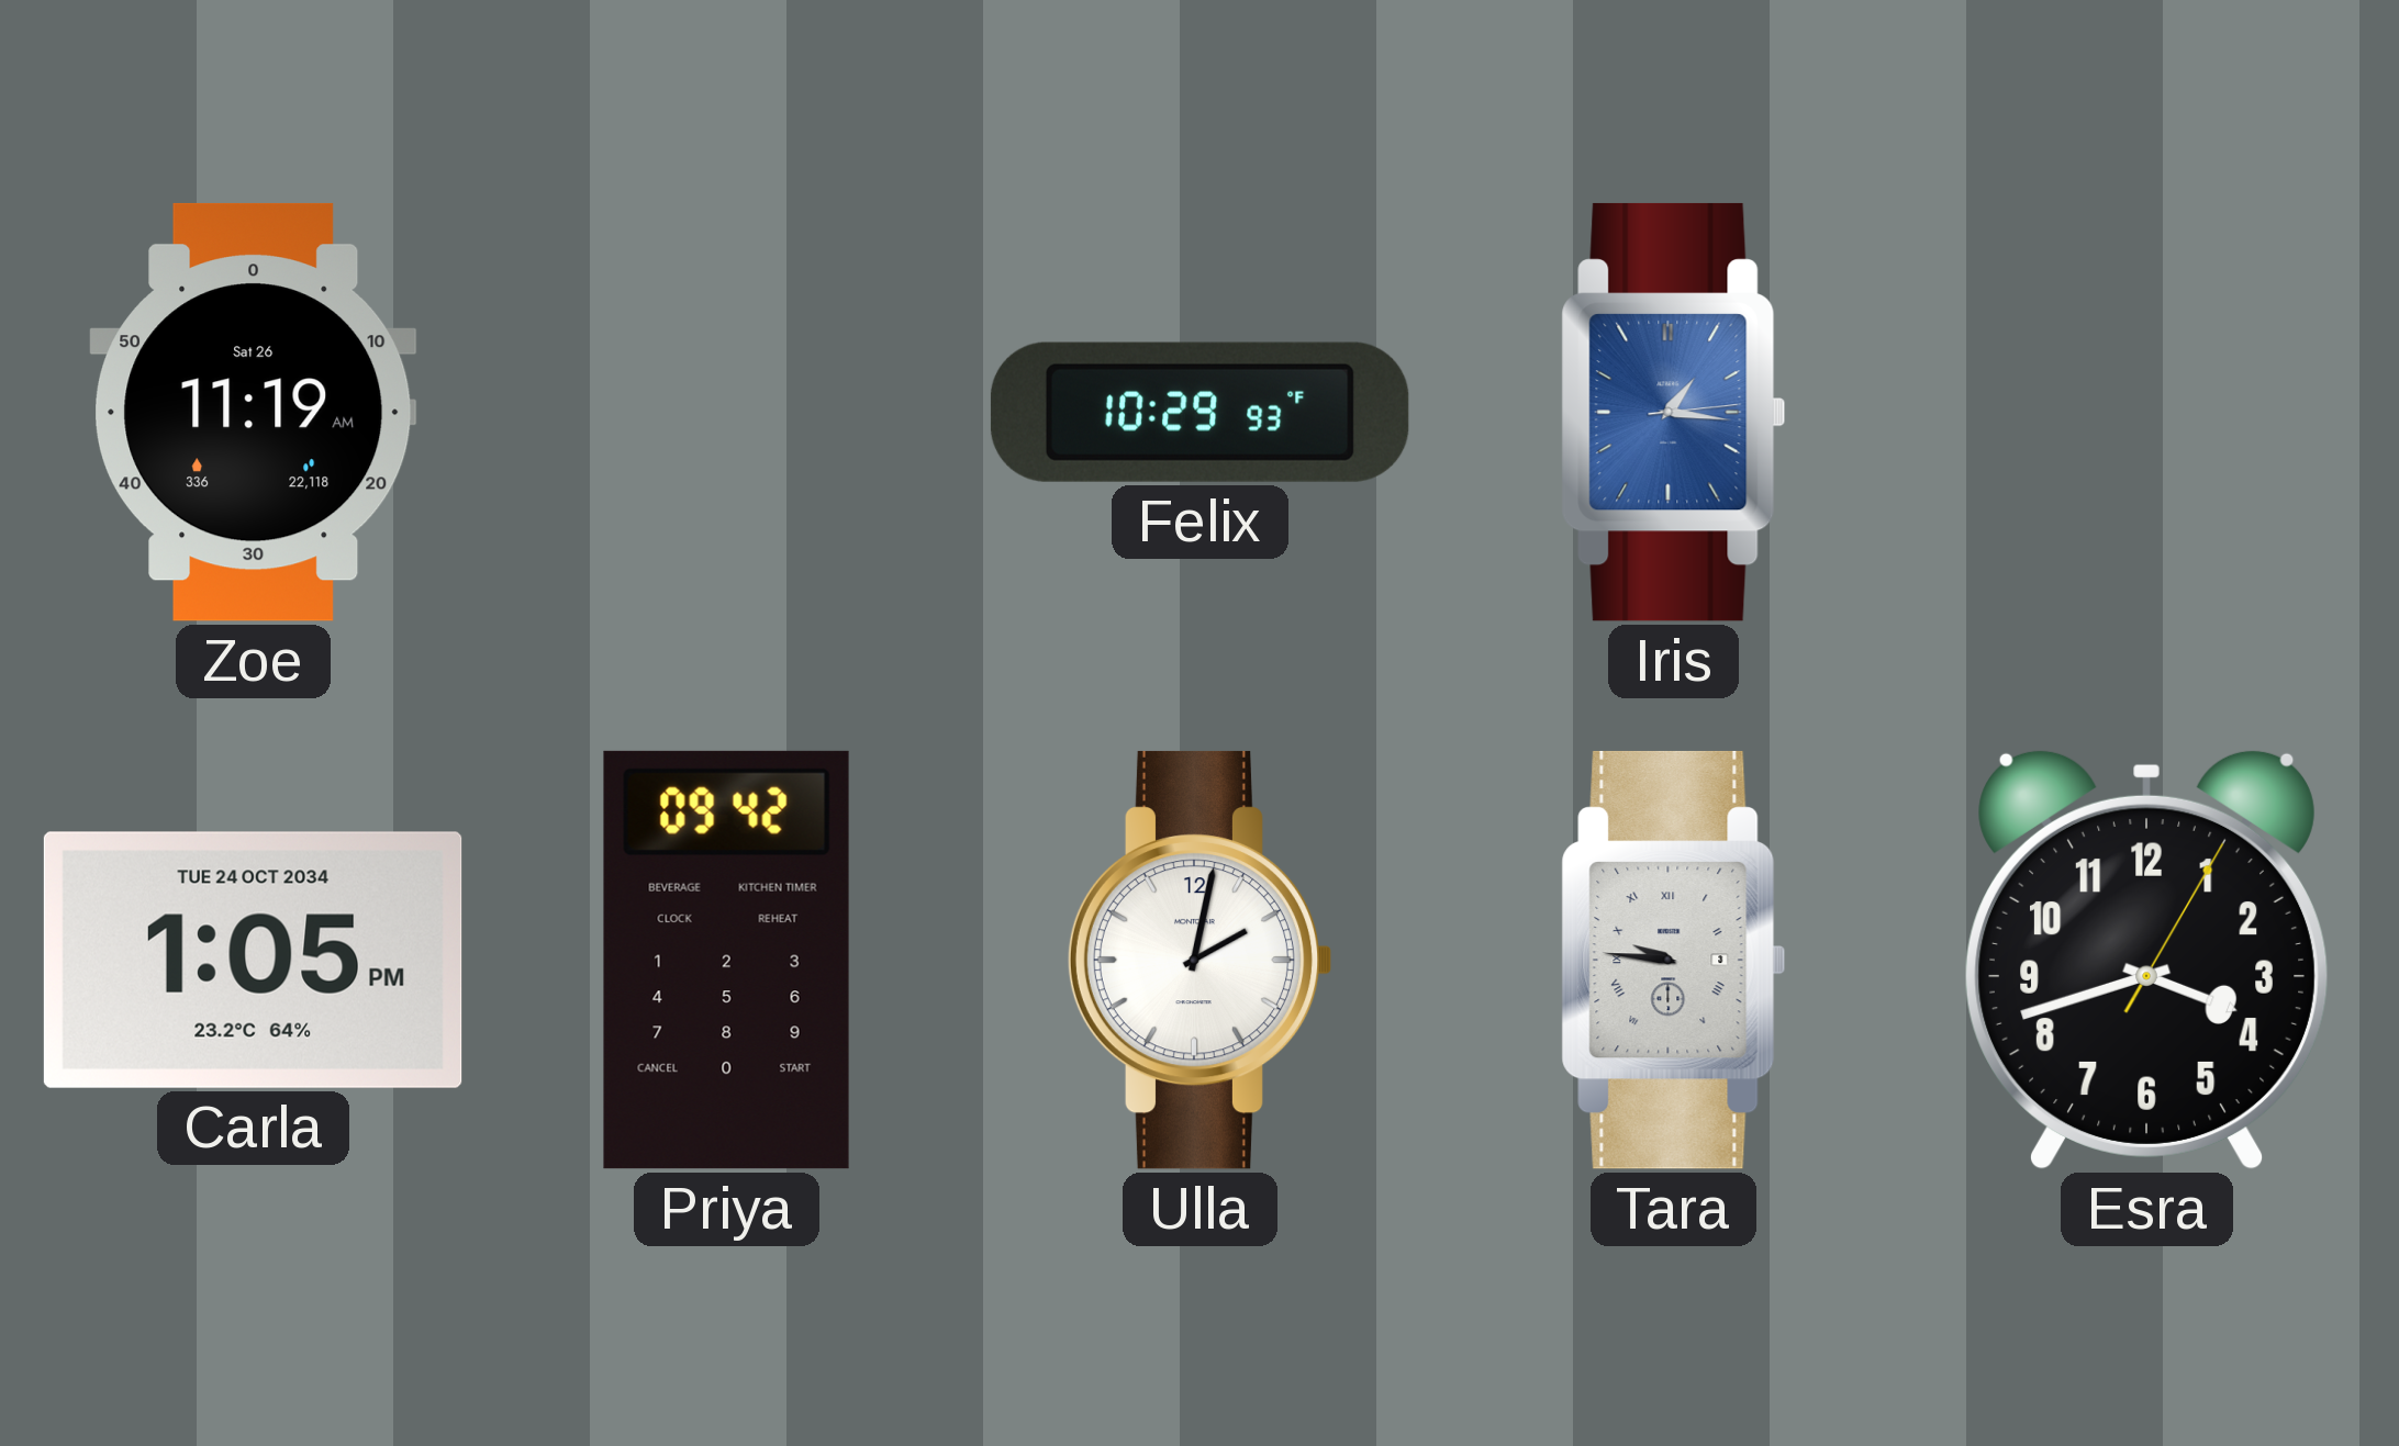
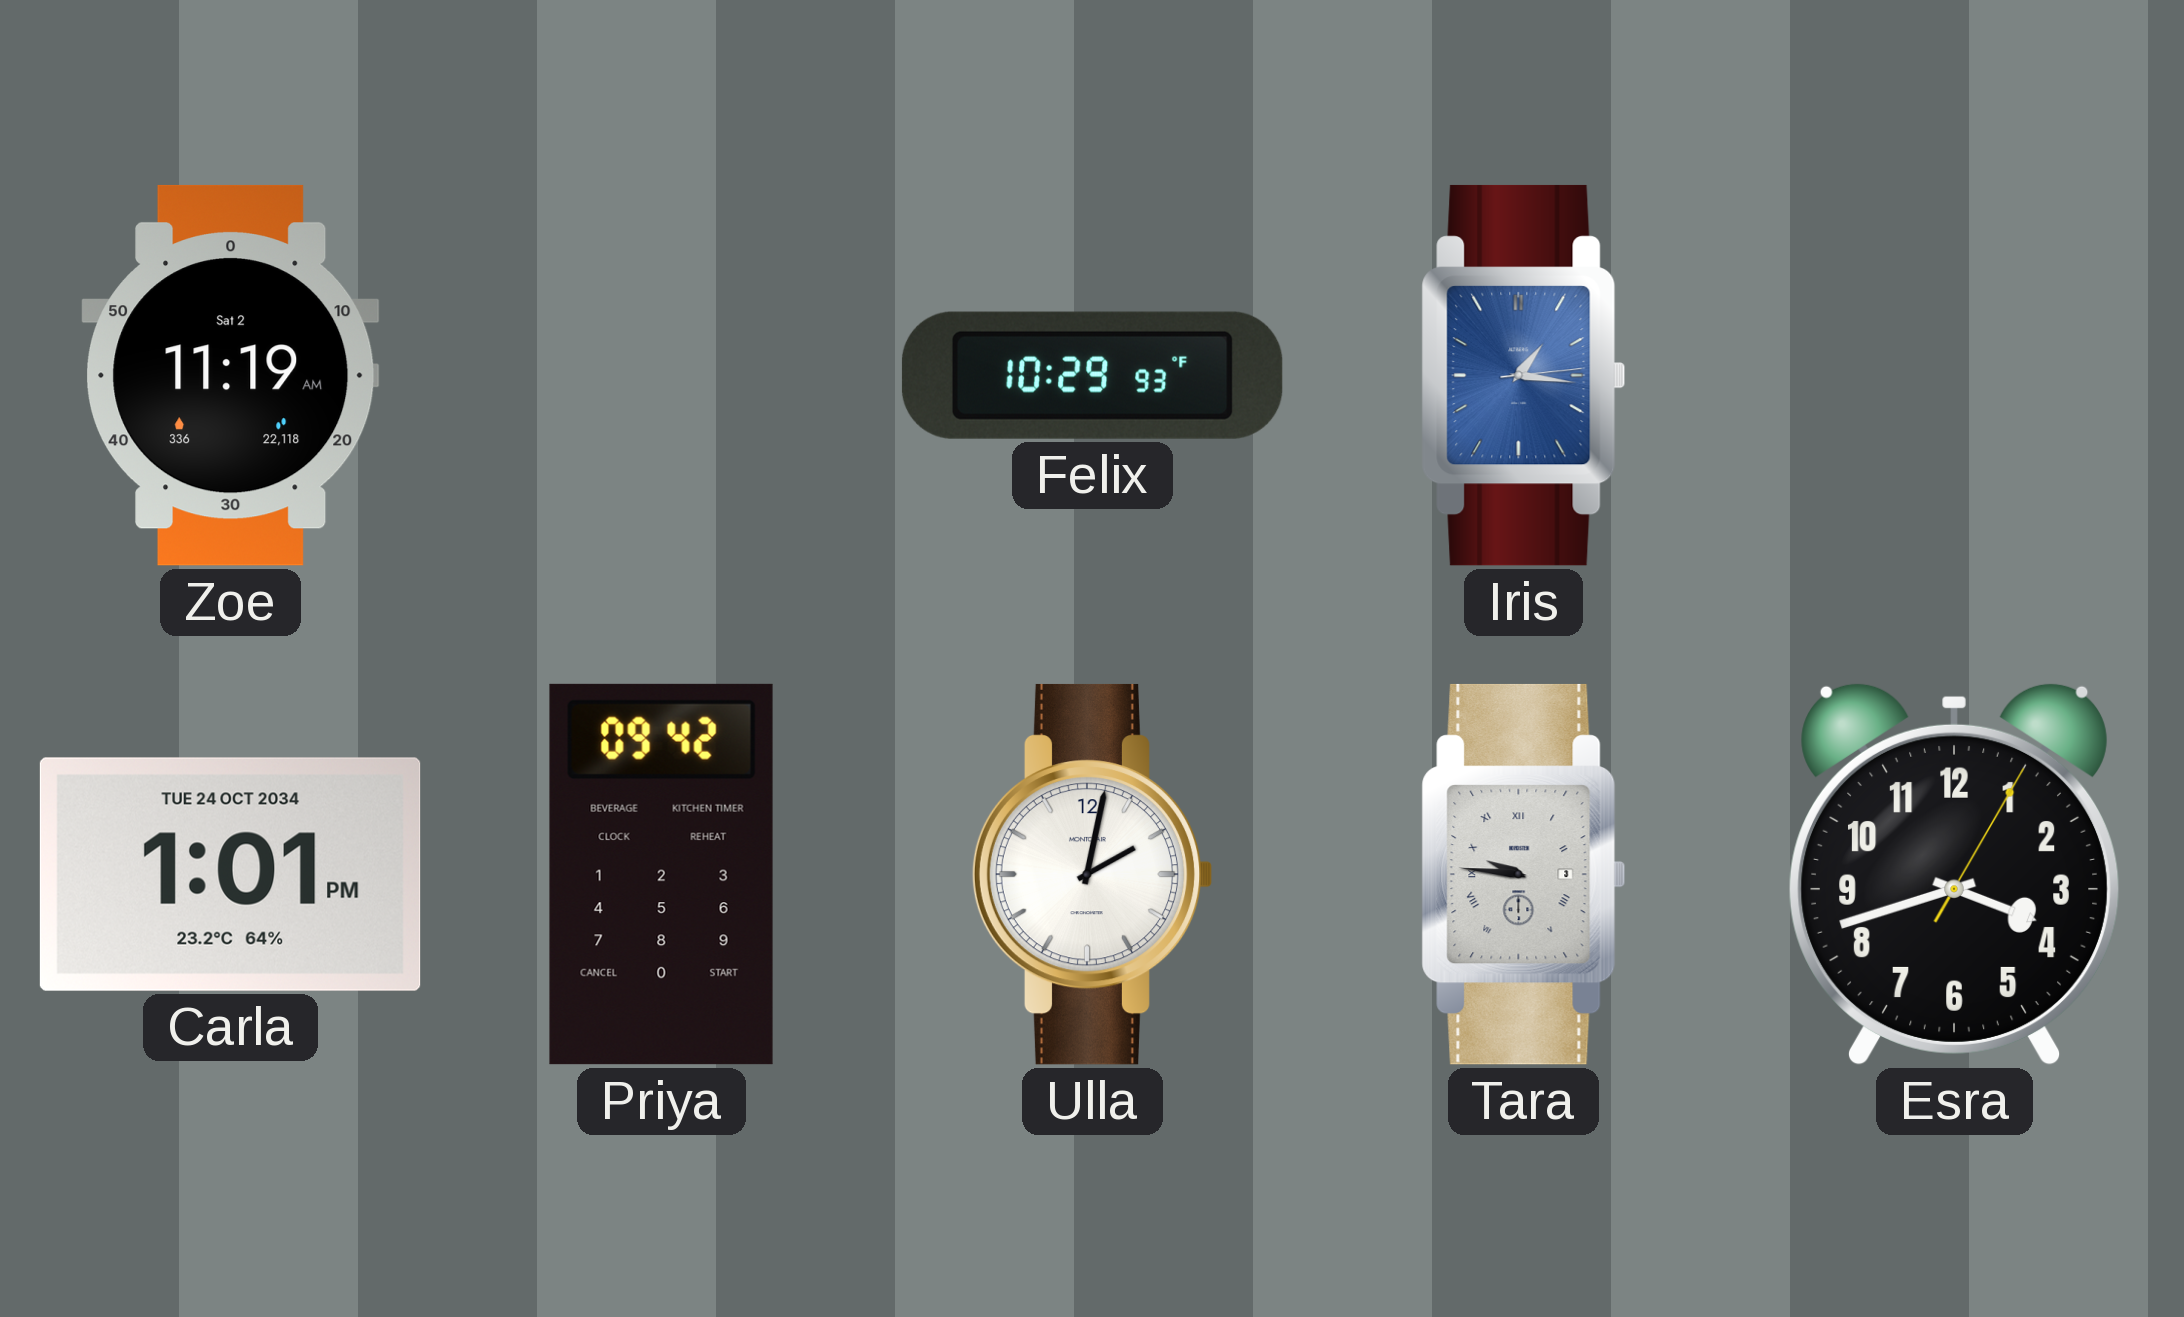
Zoe date: Sat 26 -> Sat 2
Carla: 1:05 -> 1:01
